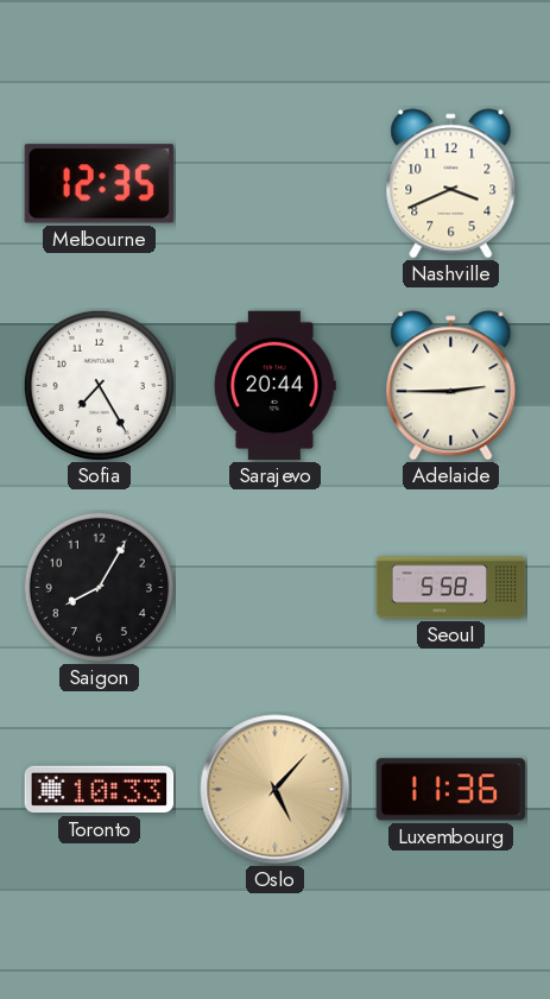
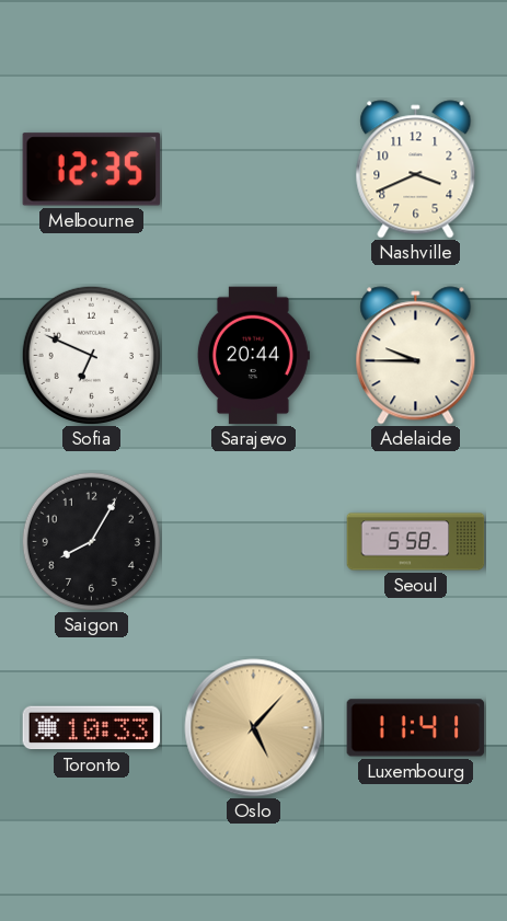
Sofia: 7:25 -> 6:49
Adelaide: 2:45 -> 9:45
Luxembourg: 11:36 -> 11:41
